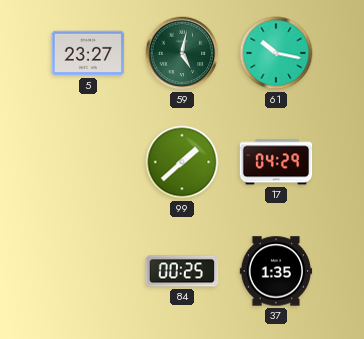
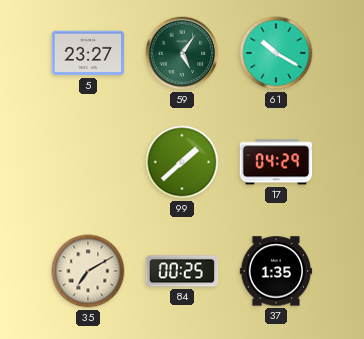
59: 5:02 -> 5:06
61: 10:17 -> 10:20
35: none -> 7:10
